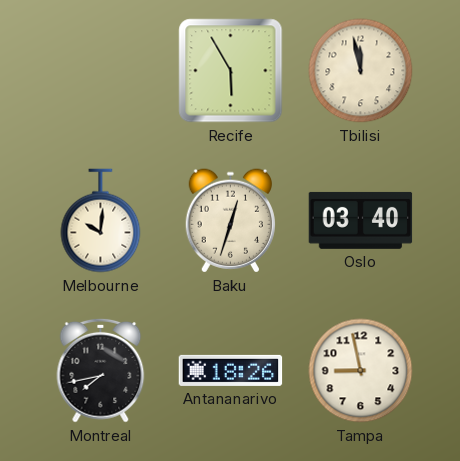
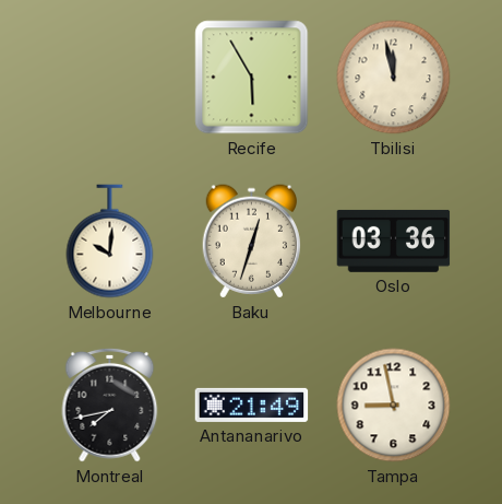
Oslo: 03:40 -> 03:36
Antananarivo: 18:26 -> 21:49
